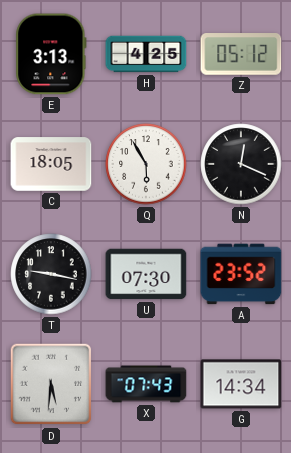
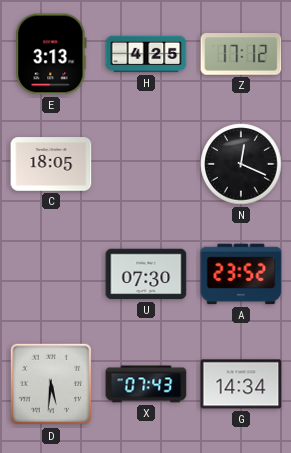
Z: 05:12 -> 17:12
Q: 5:55 -> none
T: 9:17 -> none
